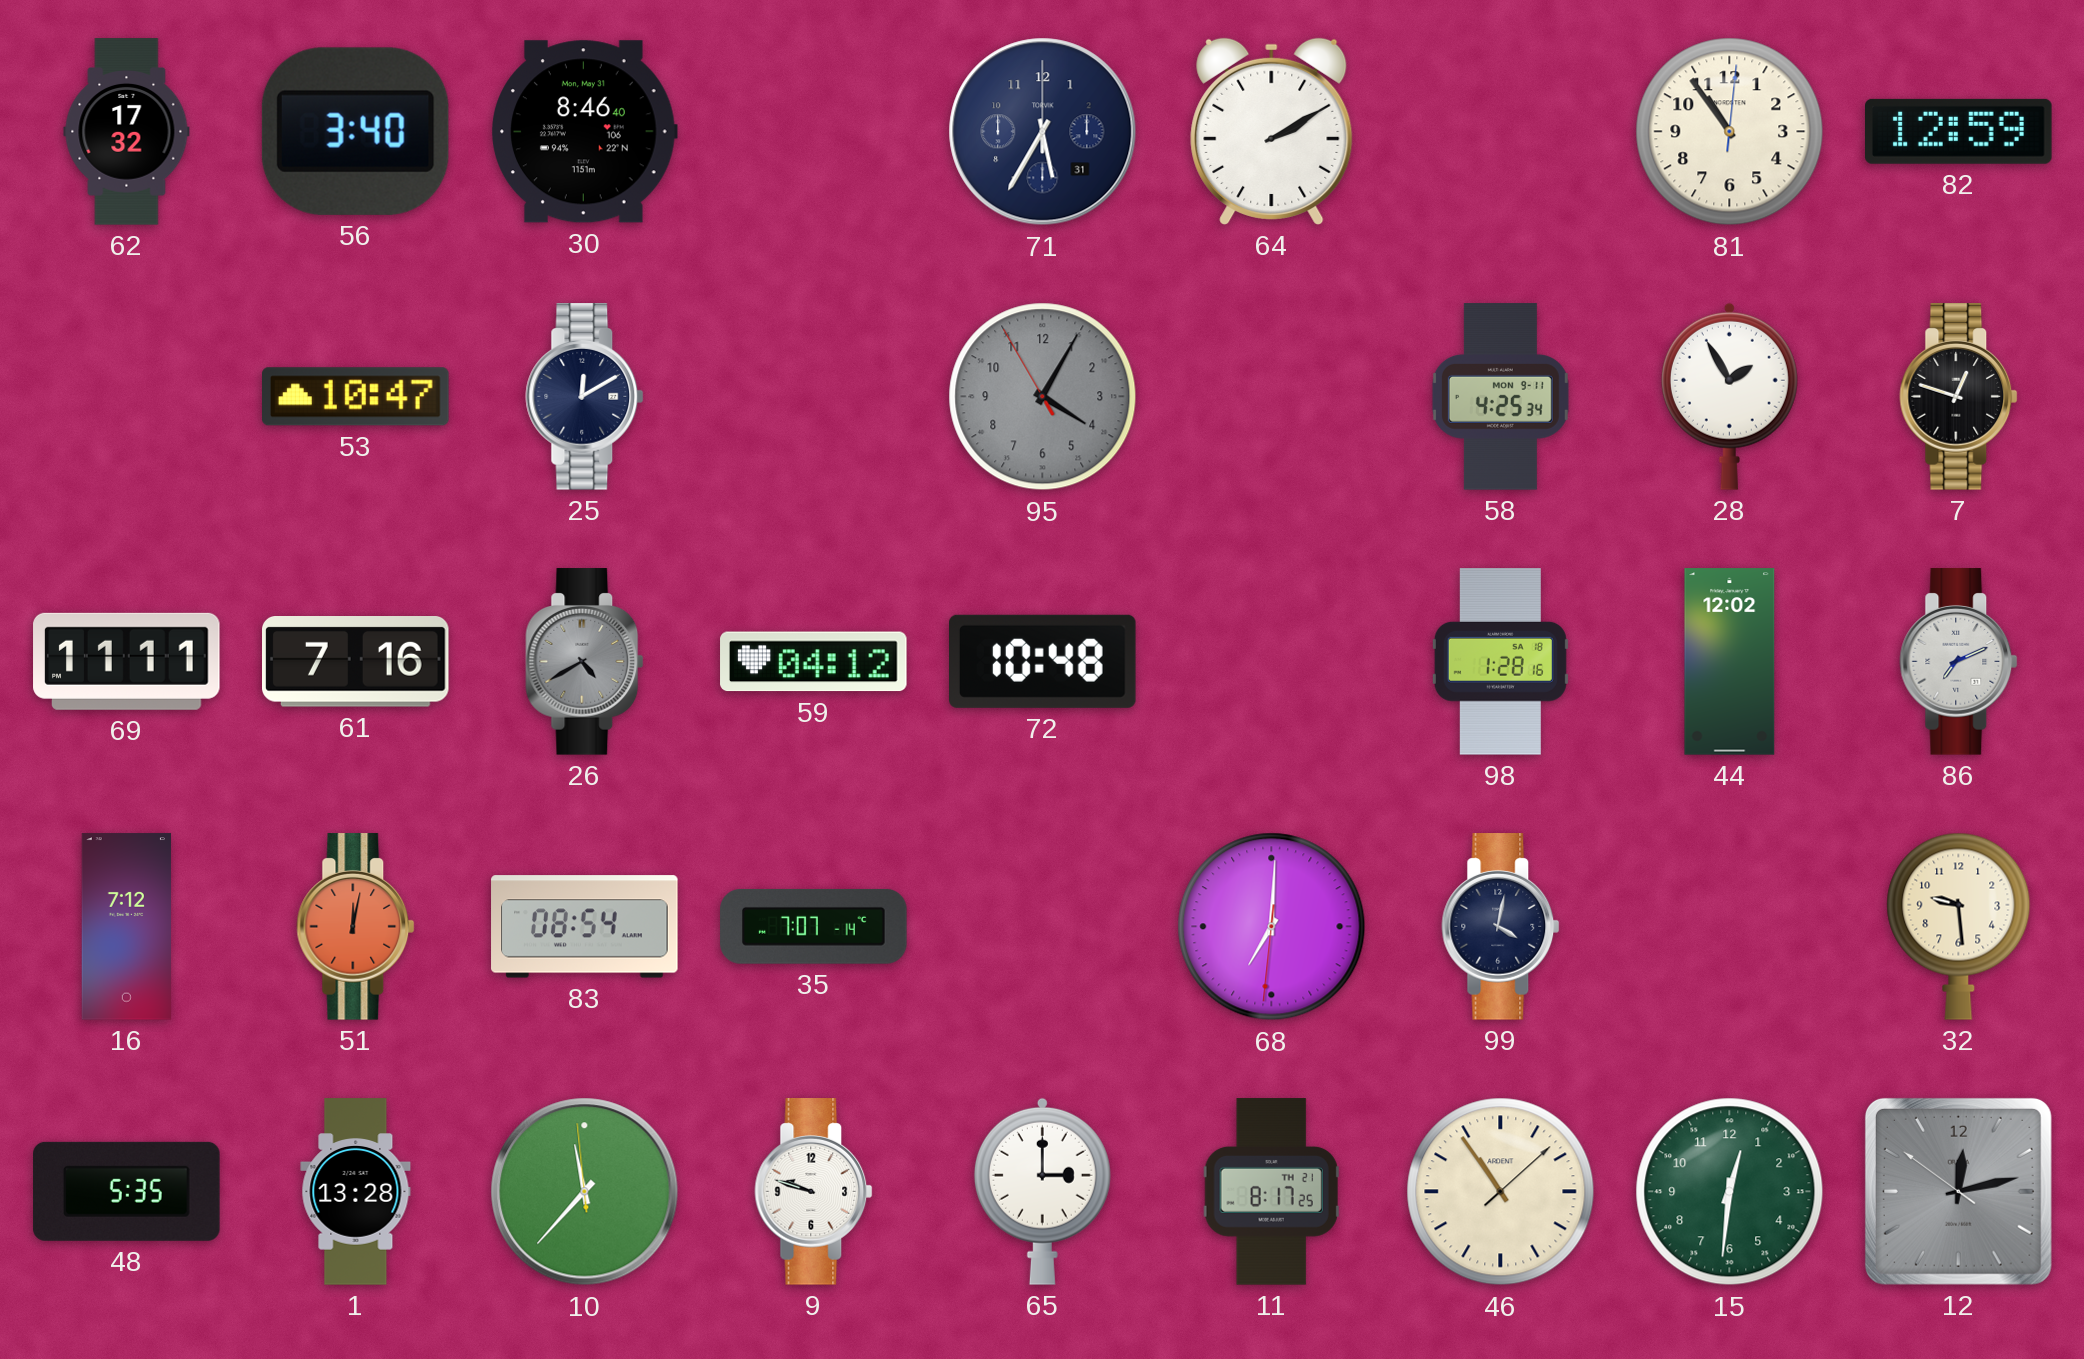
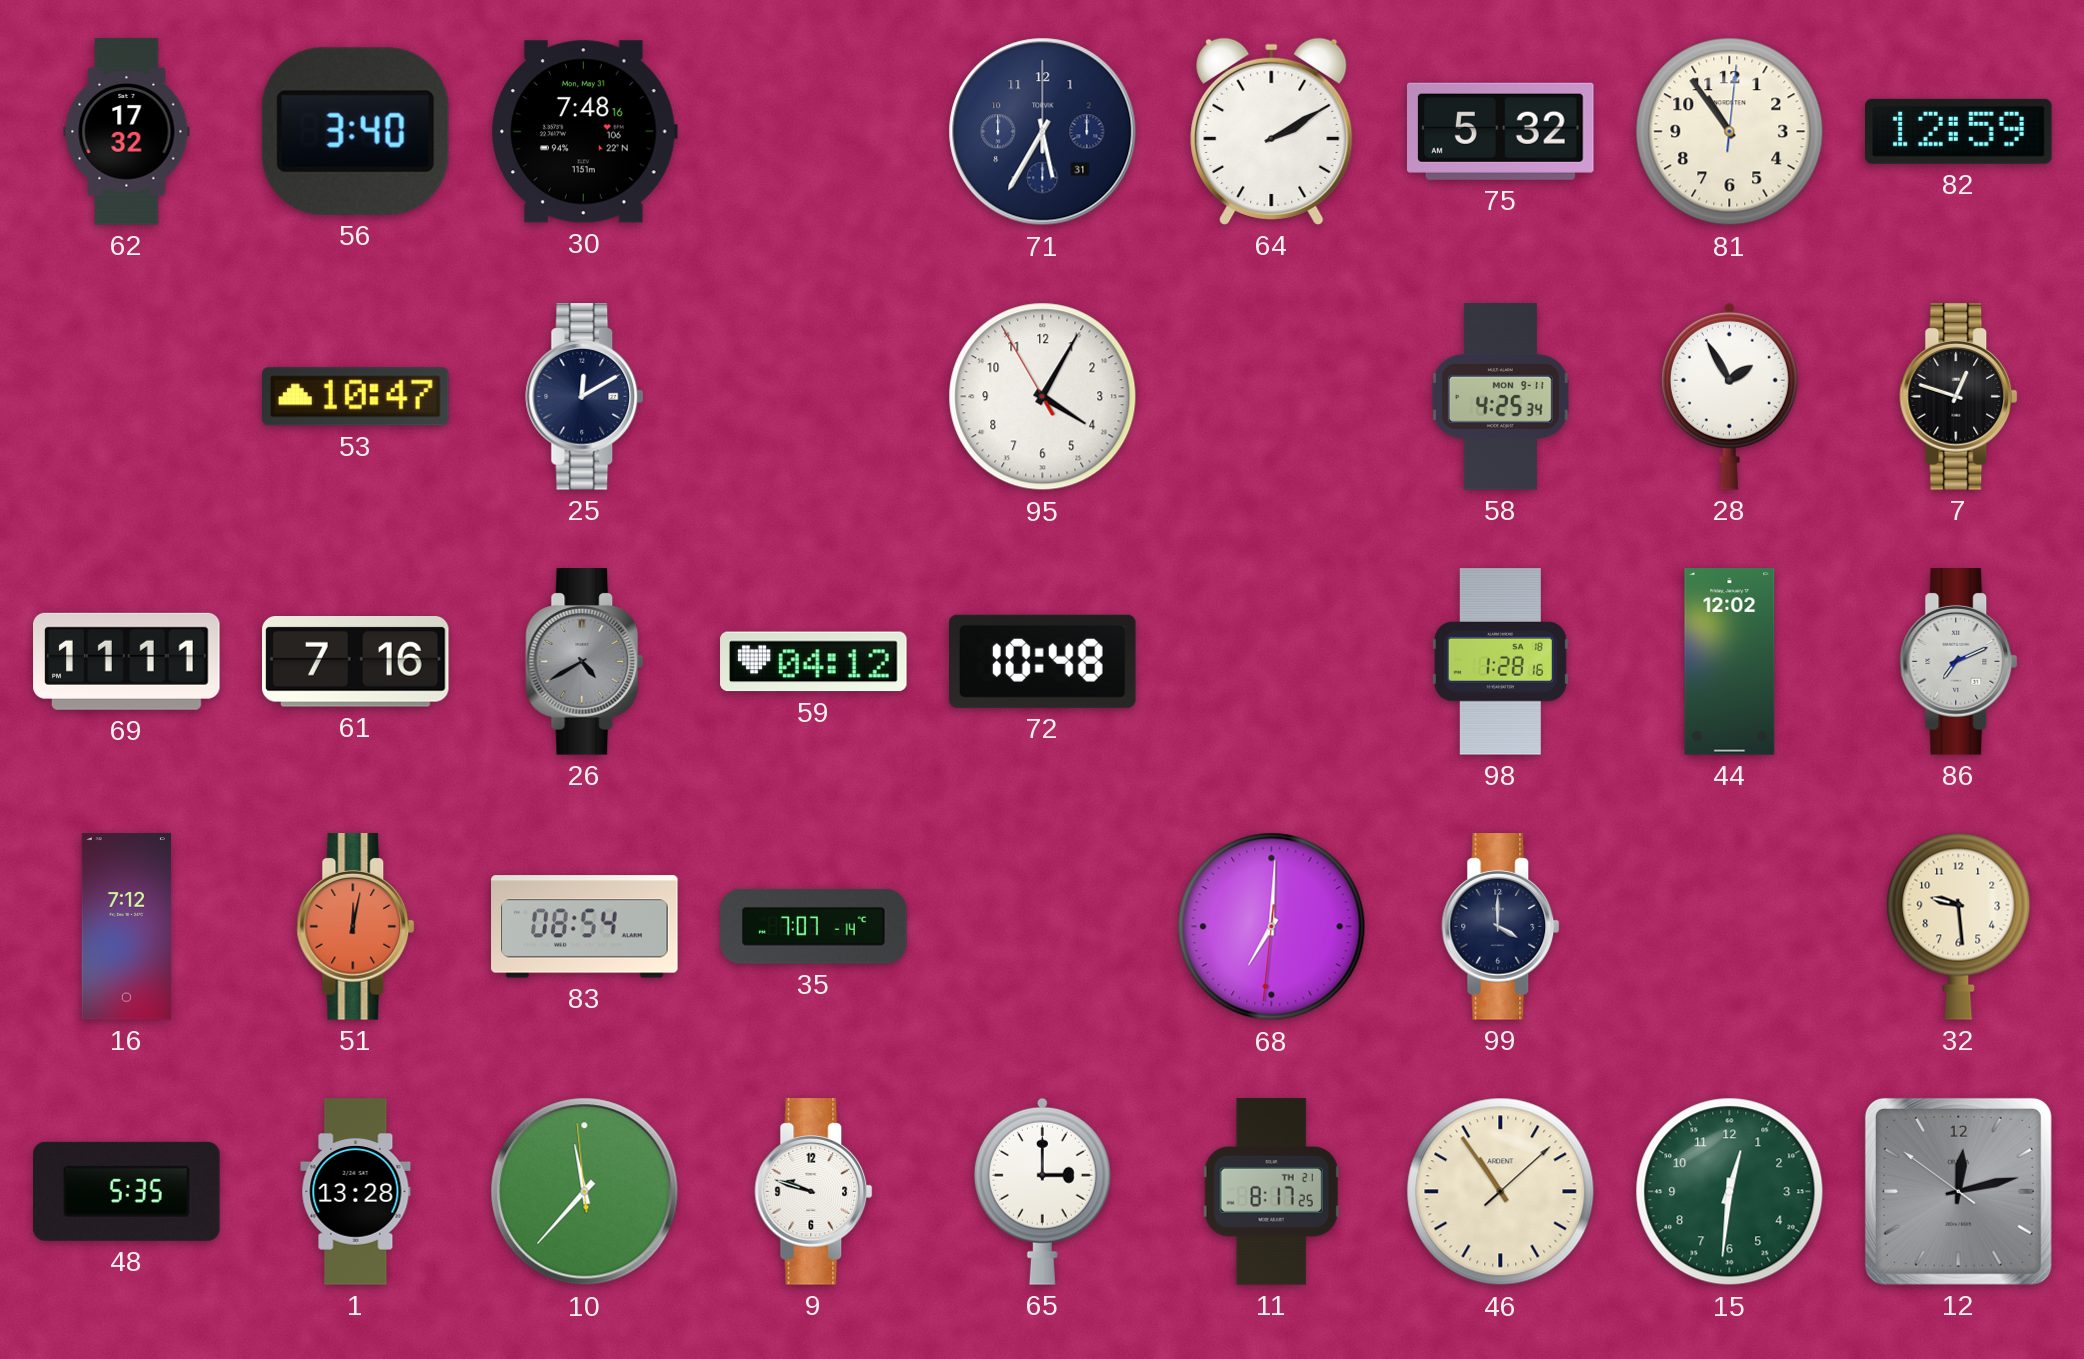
30: 8:46 -> 7:48
75: none -> 5:32
95 dial: grey -> white
99: 4:02 -> 4:00
